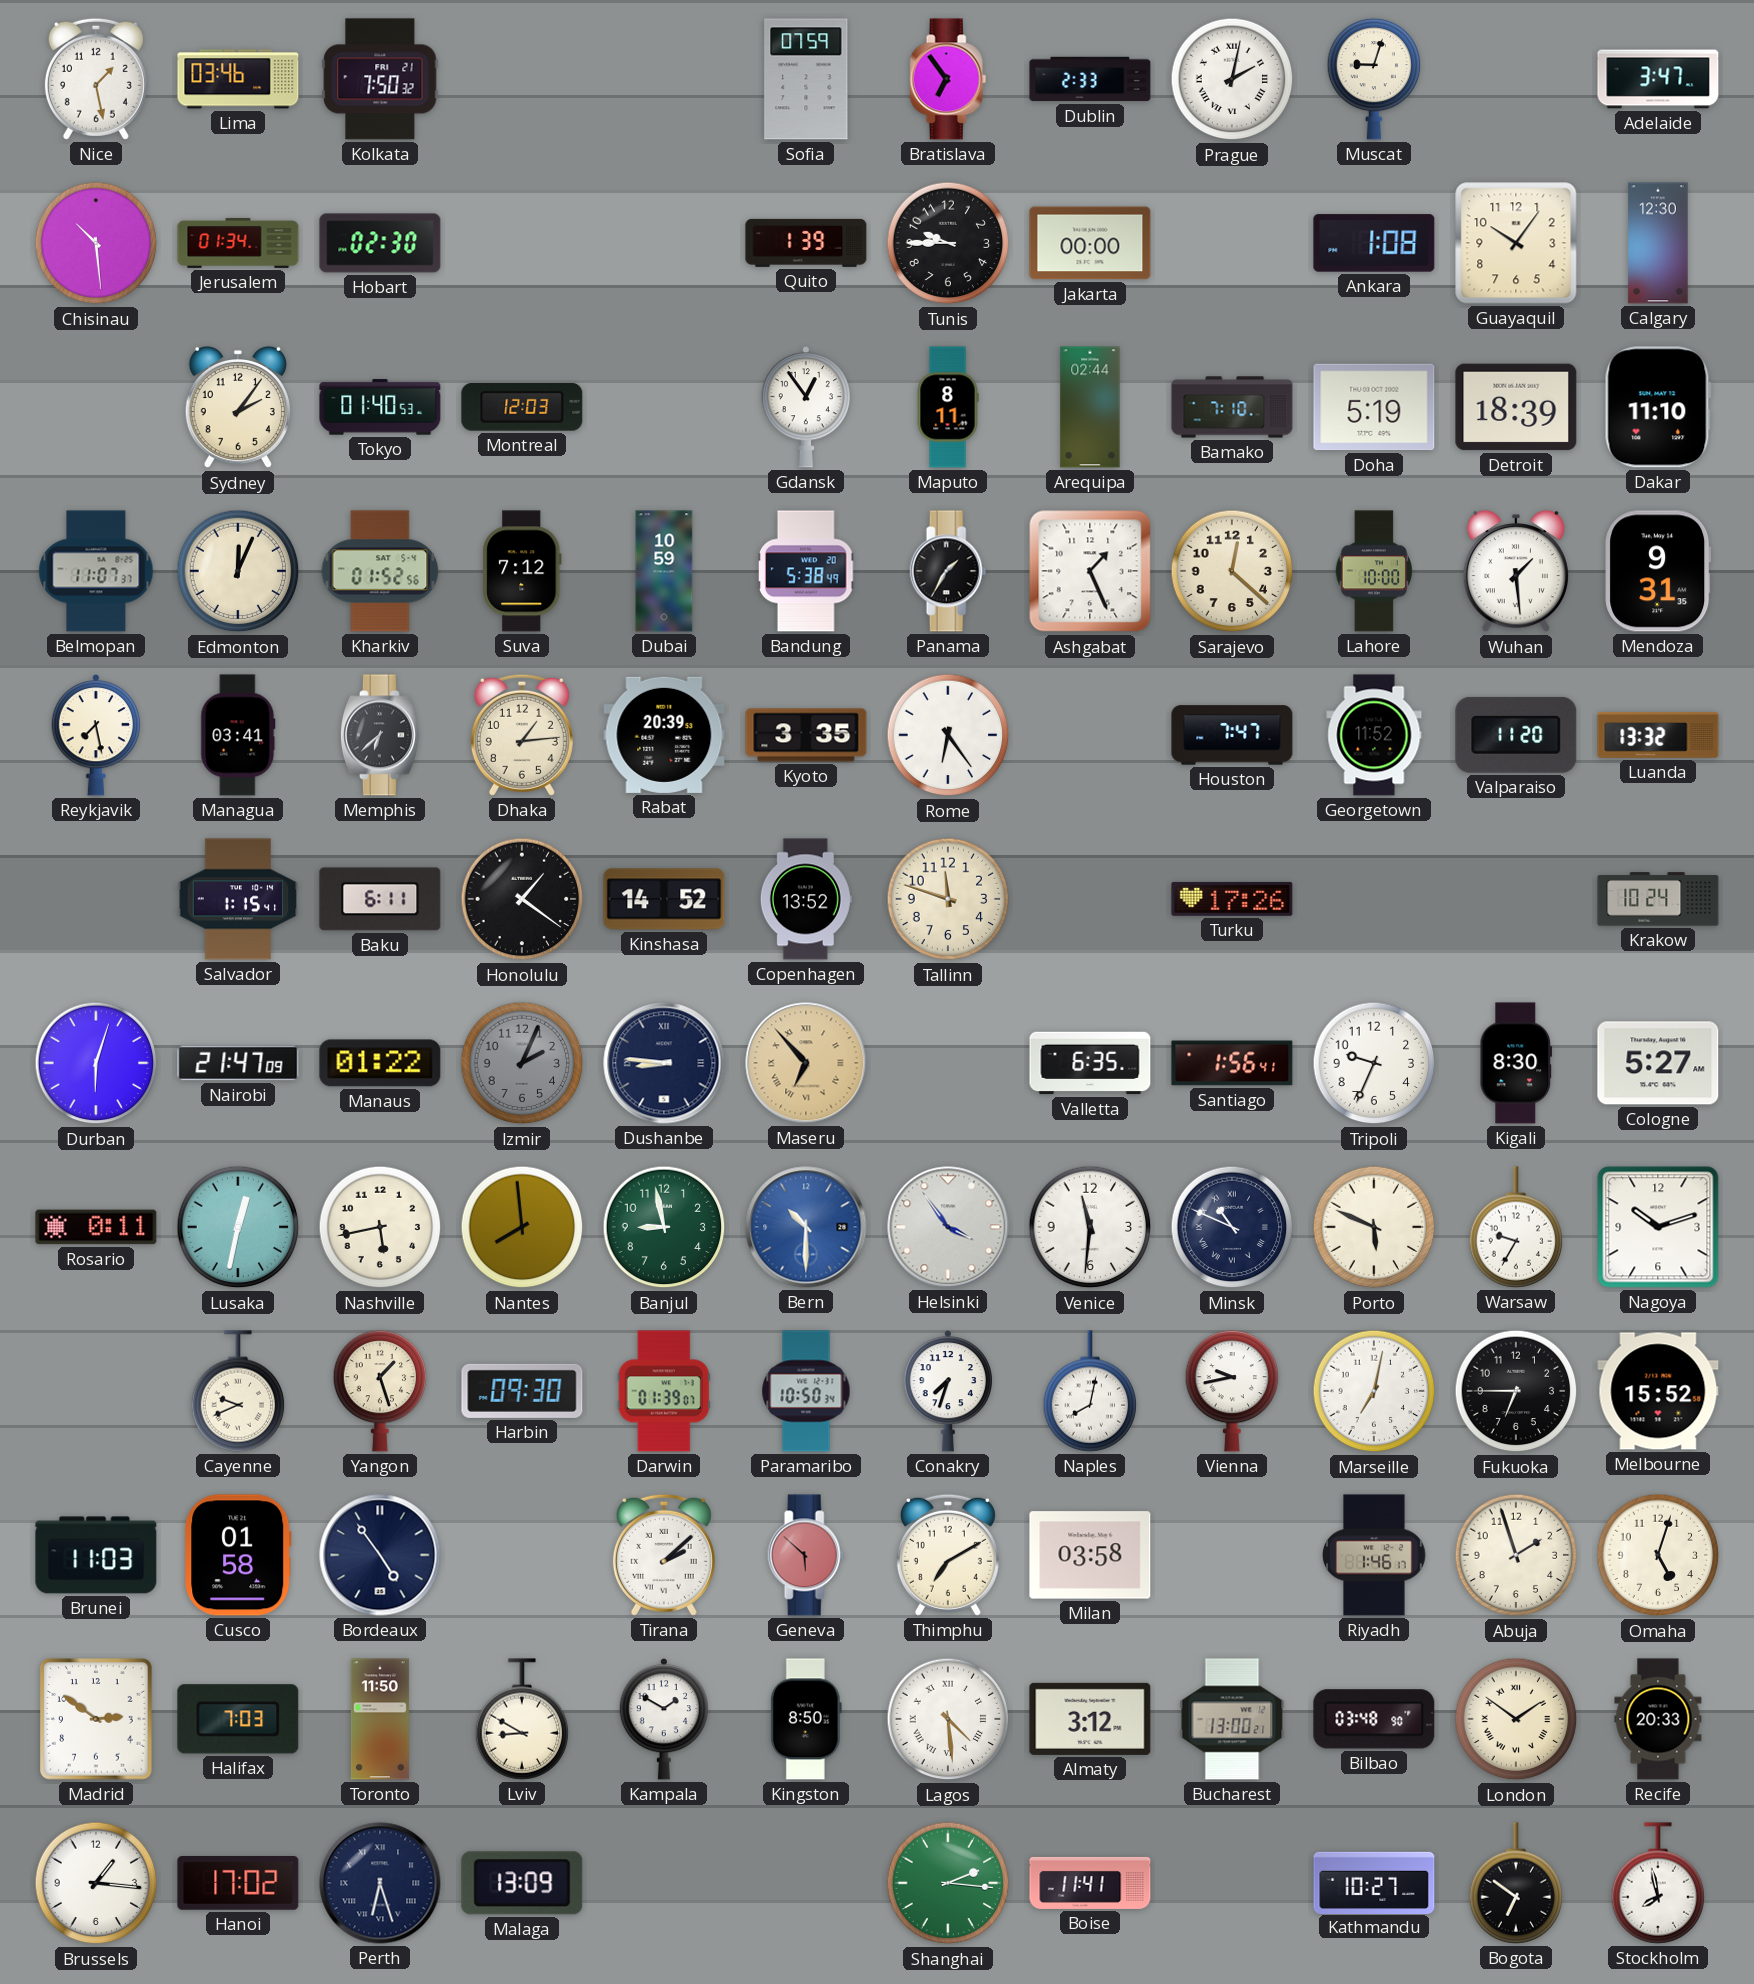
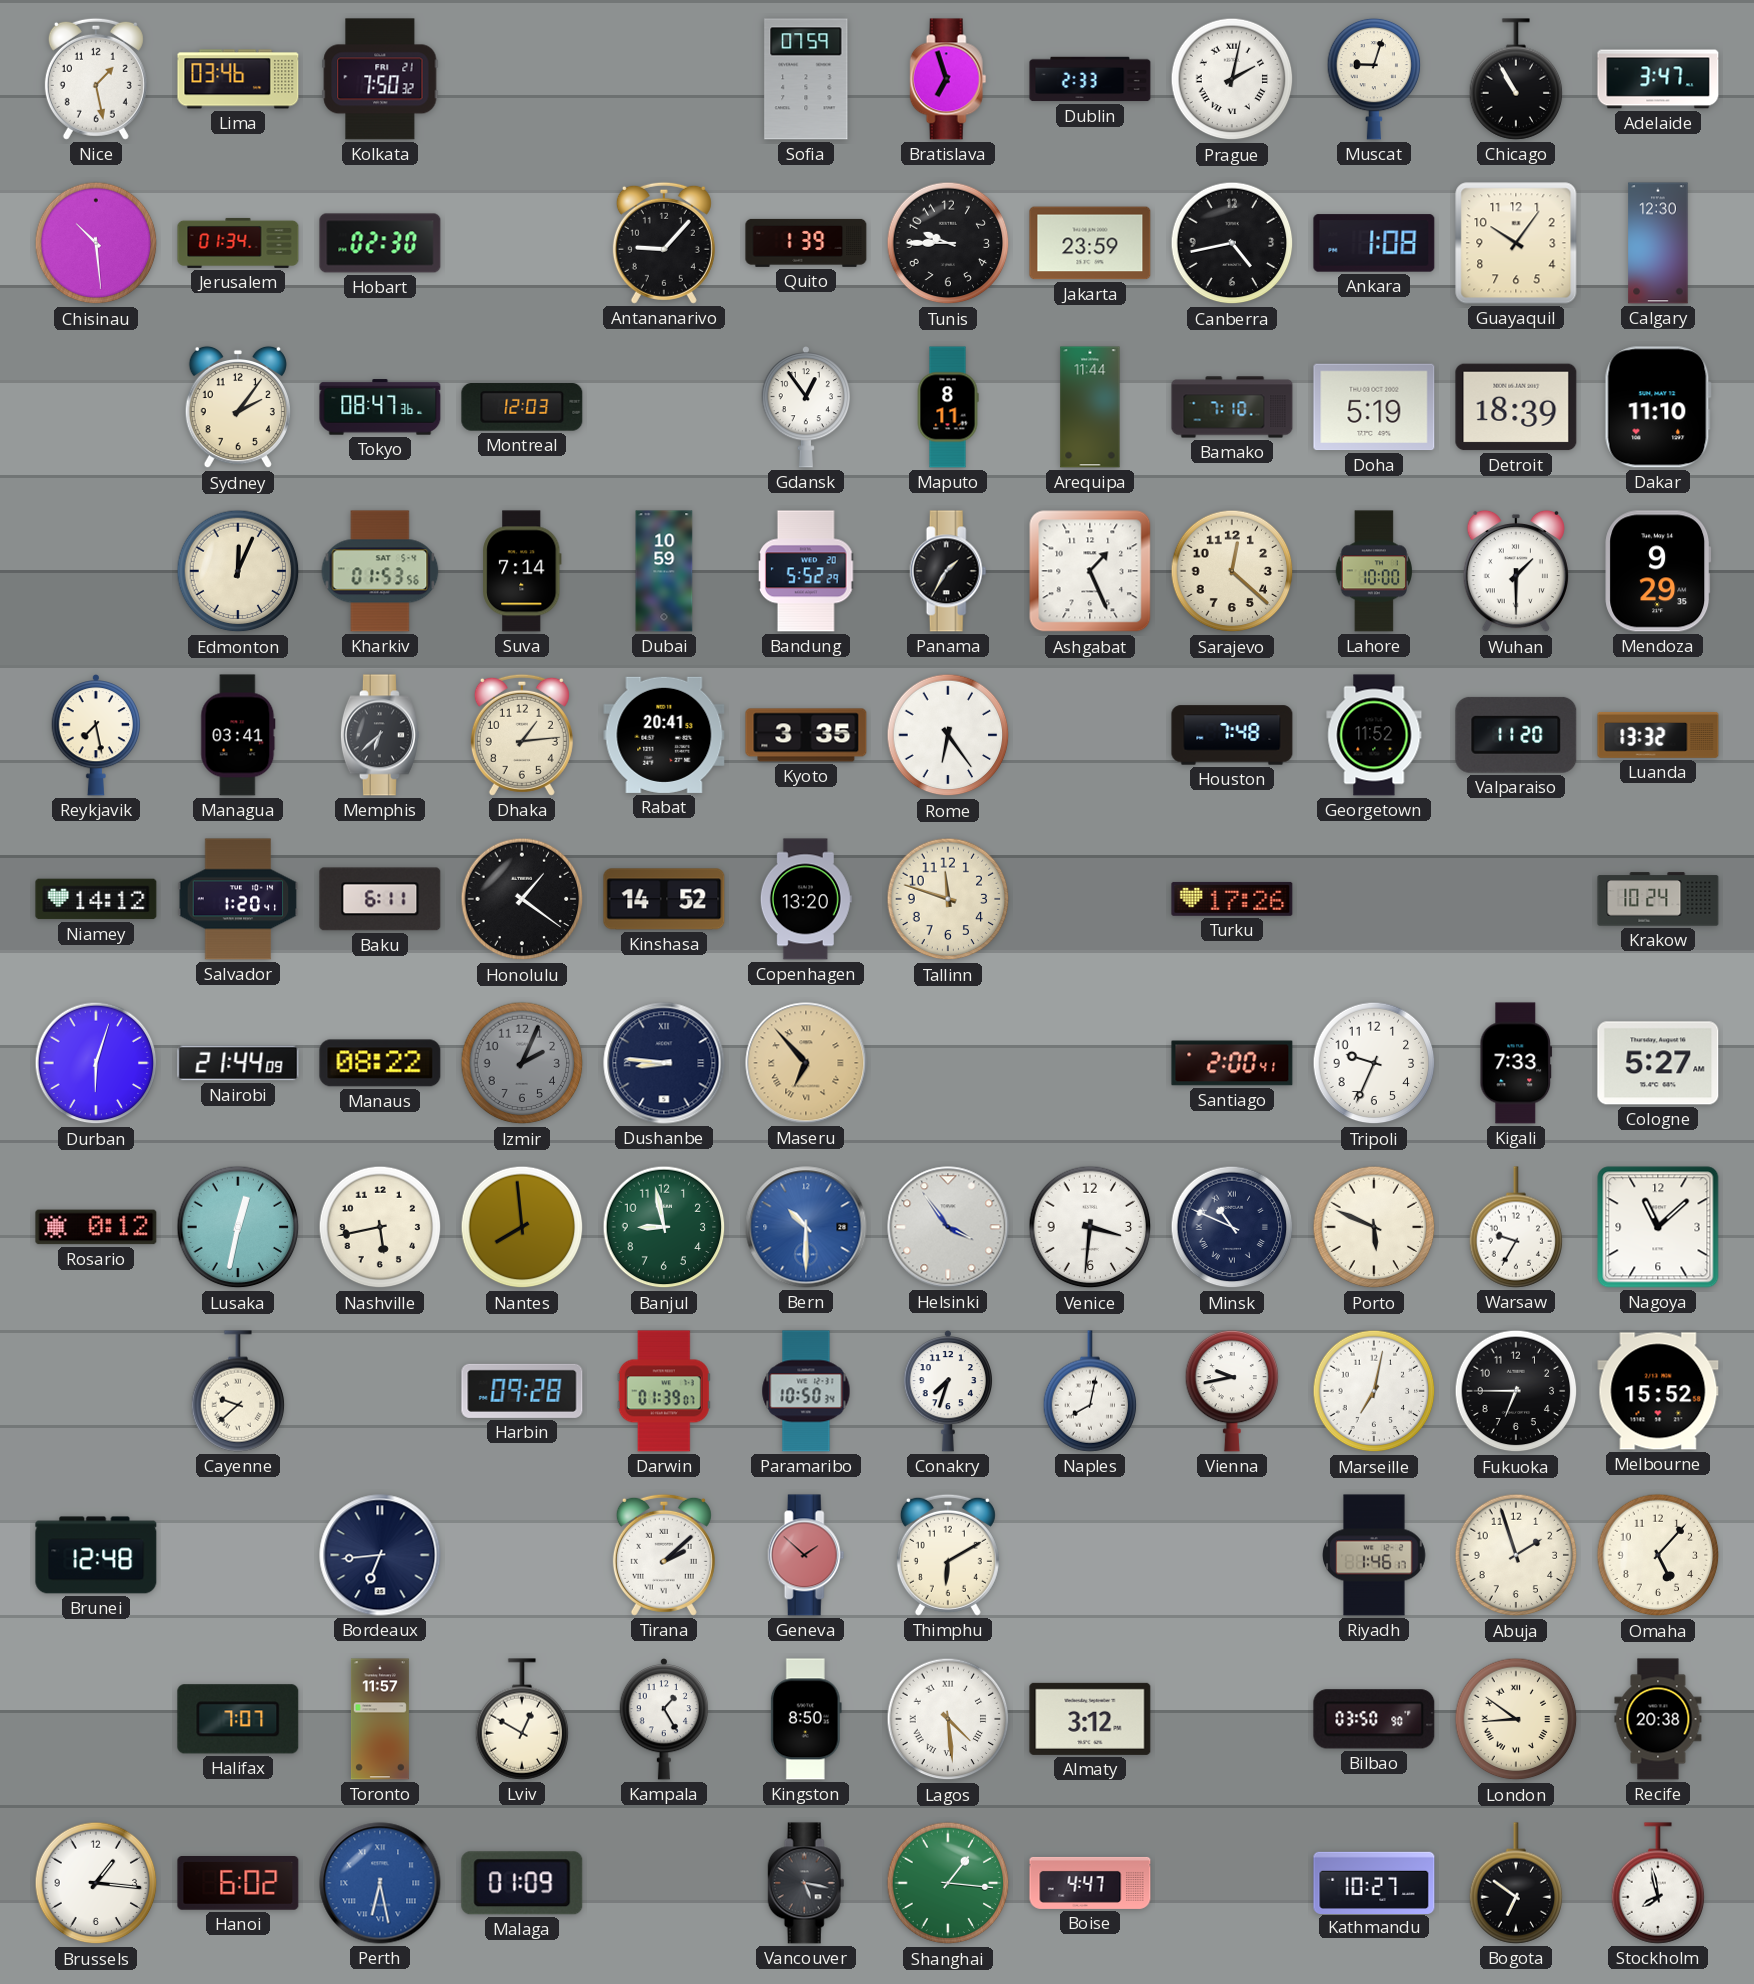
Bratislava: 6:54 -> 6:57
Chicago: none -> 10:55
Antananarivo: none -> 9:07
Jakarta: 00:00 -> 23:59
Canberra: none -> 4:43
Tokyo: 01:40 -> 08:47
Arequipa: 02:44 -> 11:44
Belmopan: 11:07 -> none
Kharkiv: 01:52 -> 01:53
Suva: 7:12 -> 7:14
Bandung: 5:38 -> 5:52
Wuhan: 1:29 -> 1:30
Mendoza: 9:31 -> 9:29
Rabat: 20:39 -> 20:41
Houston: 7:47 -> 7:48
Niamey: none -> 14:12
Salvador: 1:15 -> 1:20
Copenhagen: 13:52 -> 13:20
Nairobi: 21:47 -> 21:44
Manaus: 01:22 -> 08:22
Valletta: 6:35 -> none
Santiago: 1:56 -> 2:00
Kigali: 8:30 -> 7:33
Rosario: 0:11 -> 0:12
Venice: 11:31 -> 3:31
Nagoya: 10:12 -> 11:08
Cayenne: 9:41 -> 9:38
Yangon: 1:27 -> none
Harbin: 09:30 -> 09:28
Brunei: 11:03 -> 12:48
Cusco: 01:58 -> none
Bordeaux: 4:54 -> 6:44
Geneva: 5:52 -> 1:52
Thimphu: 7:10 -> 6:10
Milan: 03:58 -> none
Omaha: 5:03 -> 5:07
Madrid: 2:51 -> none
Halifax: 7:03 -> 7:07
Toronto: 11:50 -> 11:57
Lviv: 8:50 -> 12:50
Kampala: 1:50 -> 1:25
Bucharest: 13:00 -> none
Bilbao: 03:48 -> 03:50
London: 1:51 -> 8:51
Recife: 20:33 -> 20:38
Hanoi: 17:02 -> 6:02
Perth: 6:27 -> 6:28
Perth dial: navy -> blue
Malaga: 13:09 -> 01:09
Vancouver: none -> 5:17
Shanghai: 2:16 -> 1:16
Boise: 11:41 -> 4:47
